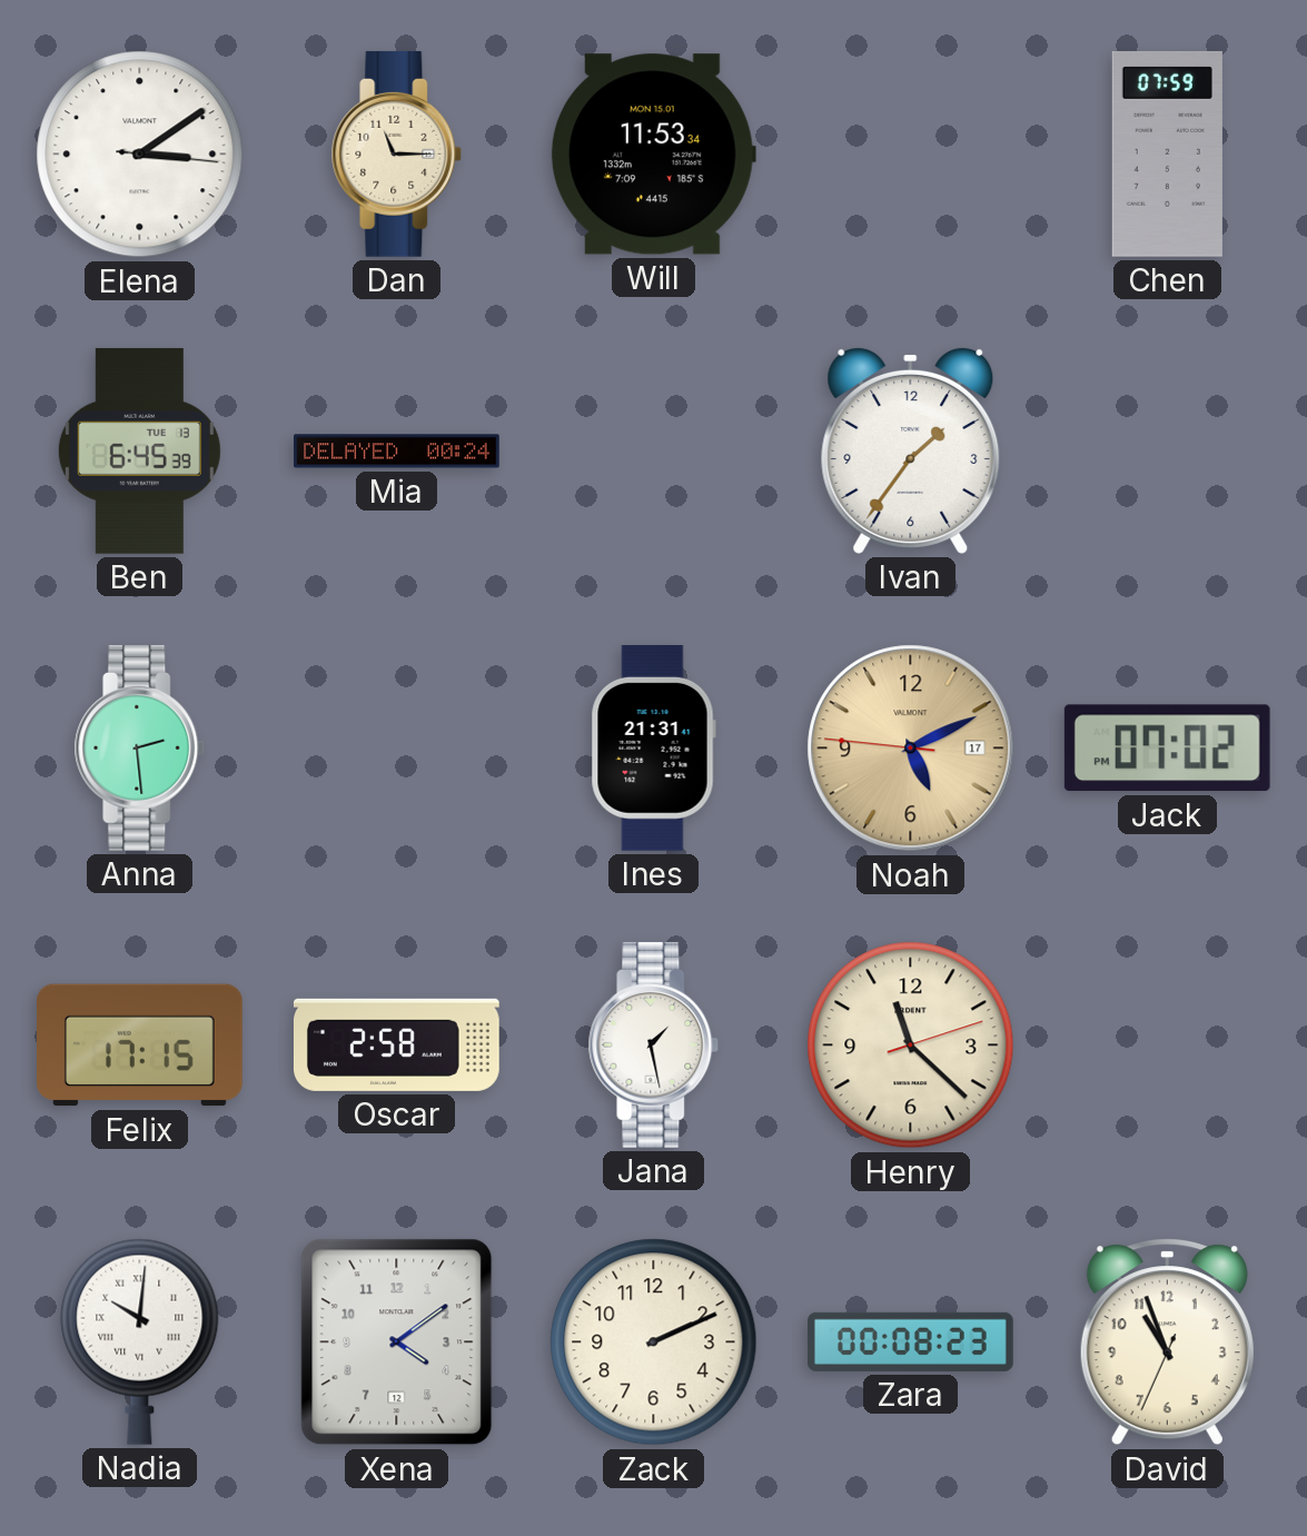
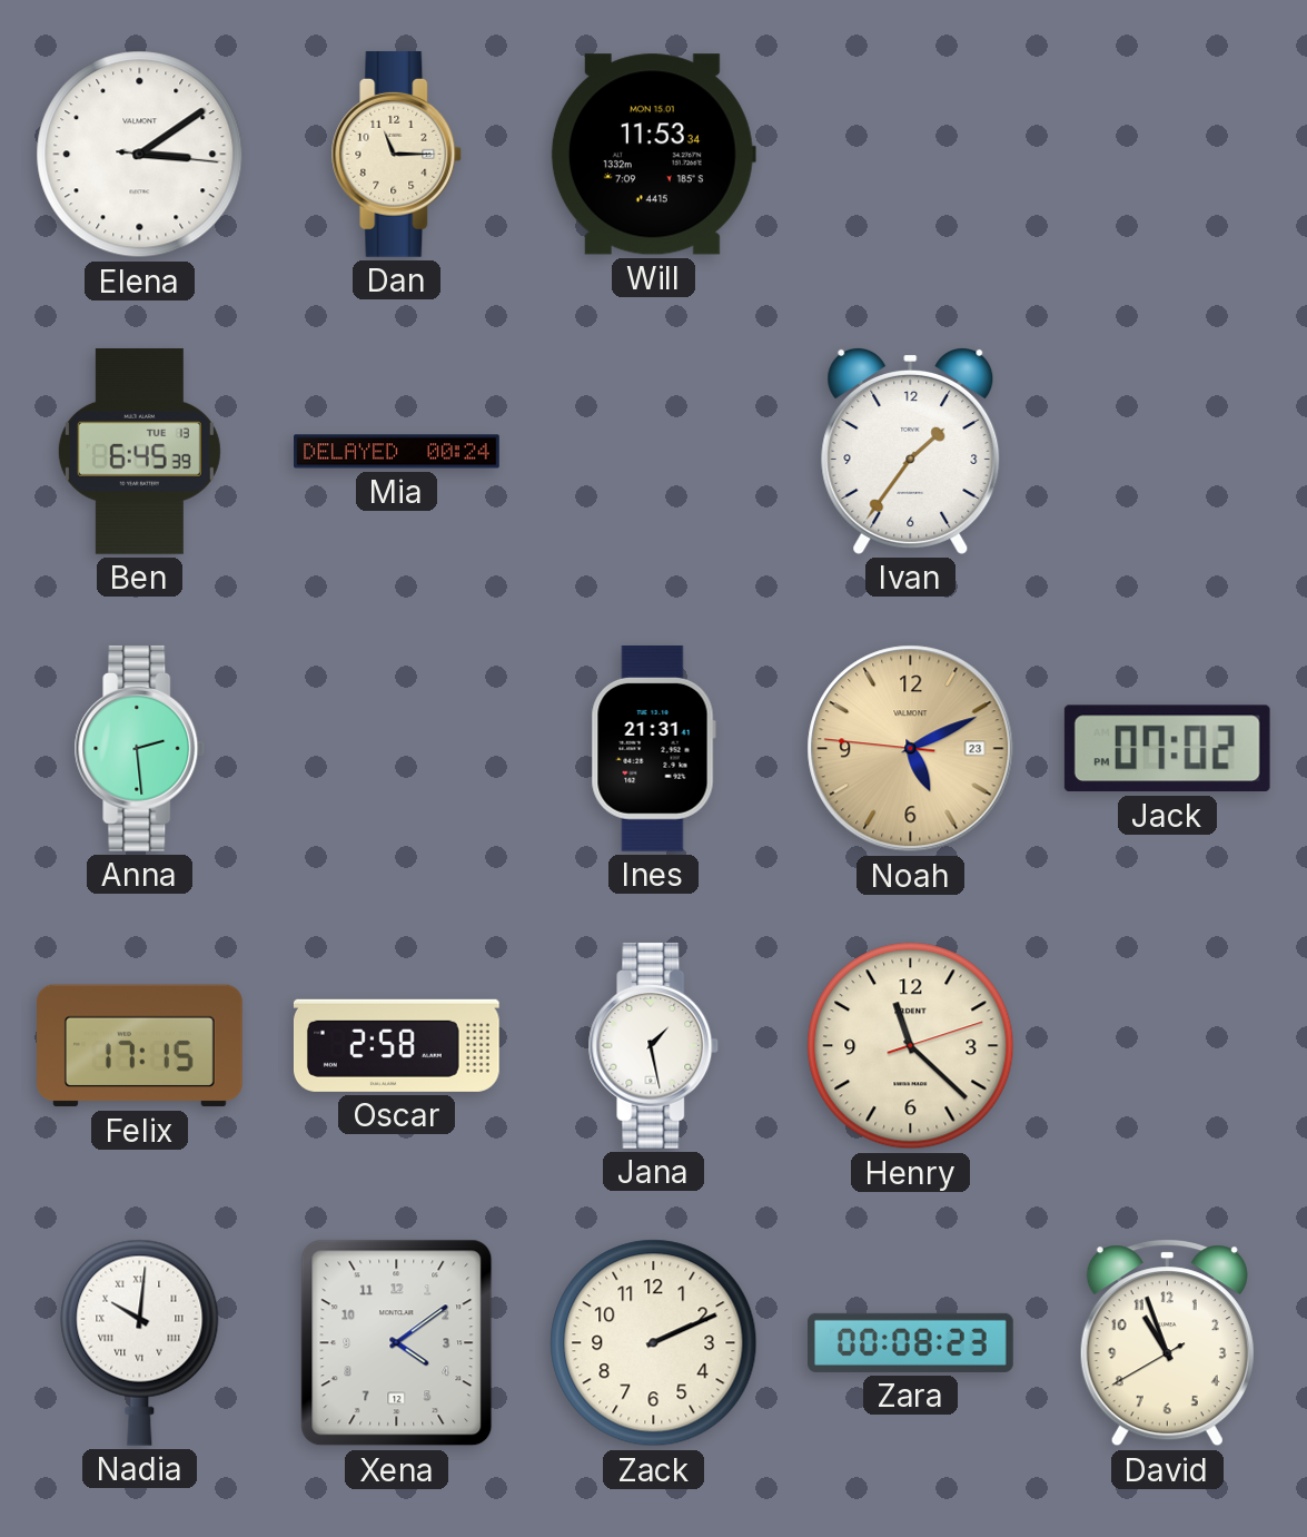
Chen: 07:59 -> none
Noah date: 17 -> 23
David: 10:56:34 -> 10:56:40
